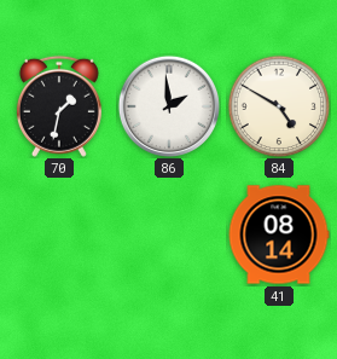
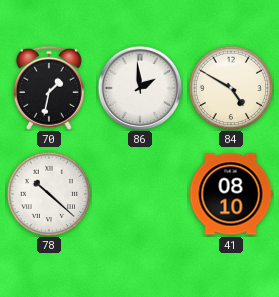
78: none -> 10:22
41: 08:14 -> 08:10
